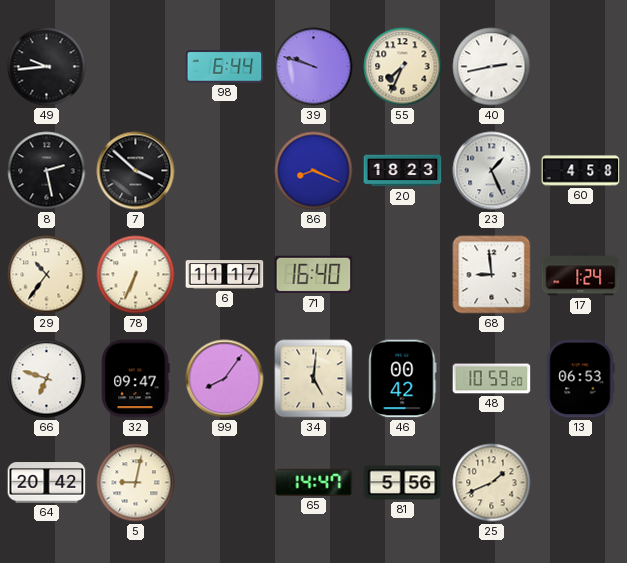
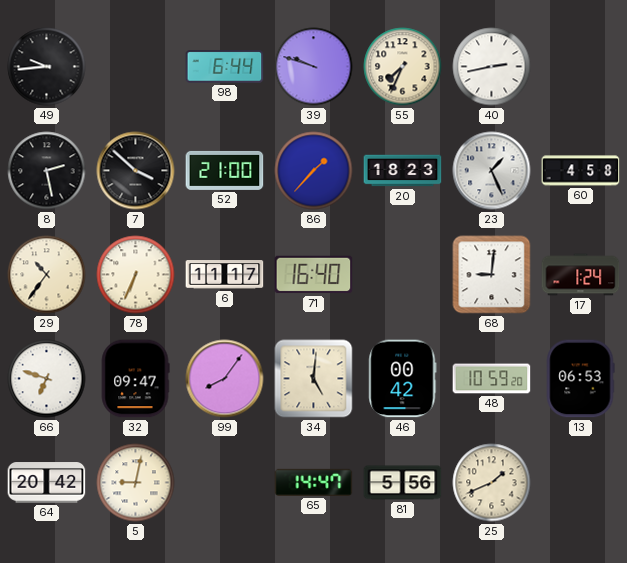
52: none -> 21:00
86: 8:19 -> 1:37
68: 8:59 -> 9:01
